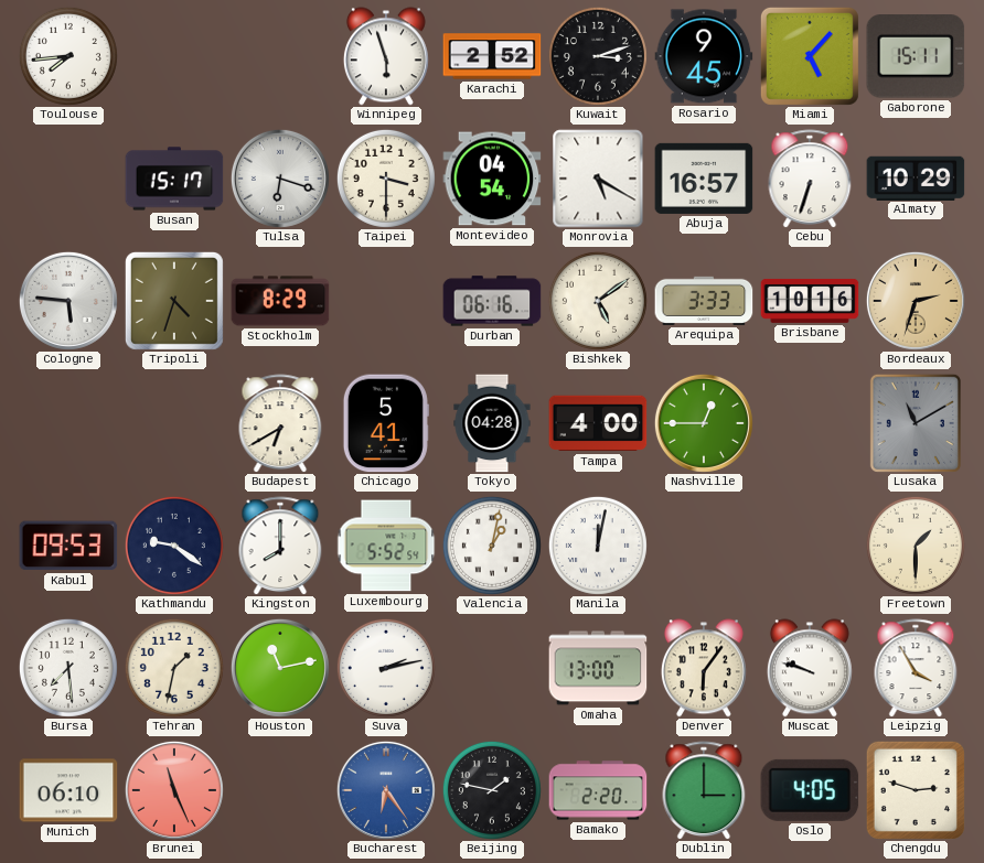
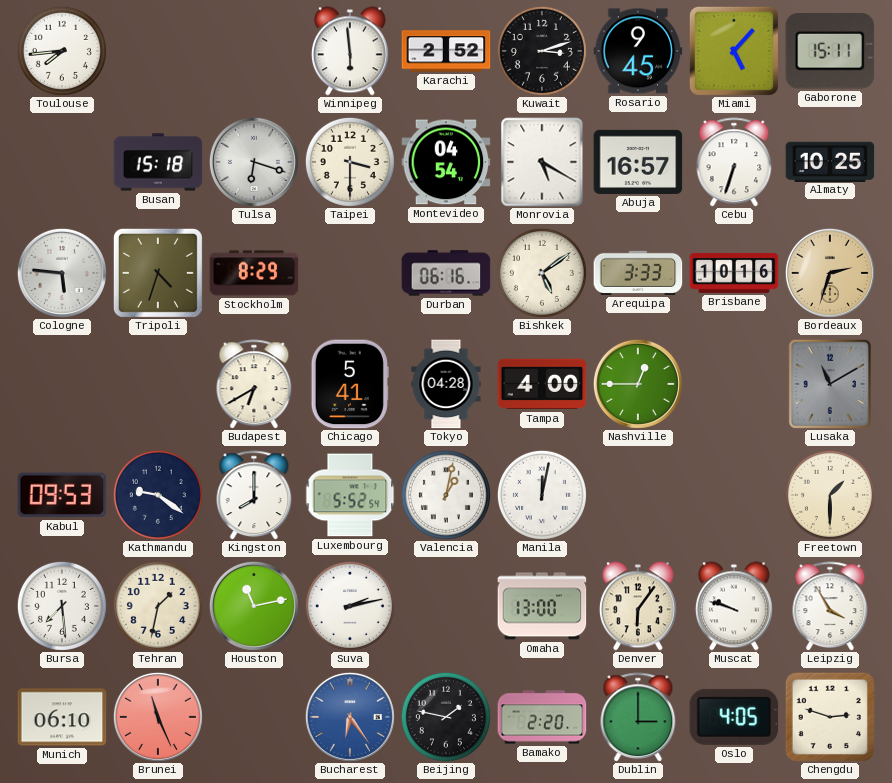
Winnipeg: 5:57 -> 5:59
Busan: 15:17 -> 15:18
Almaty: 10:29 -> 10:25
